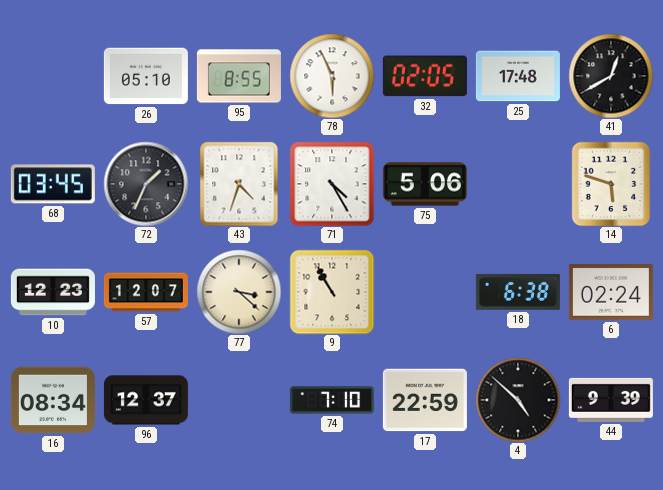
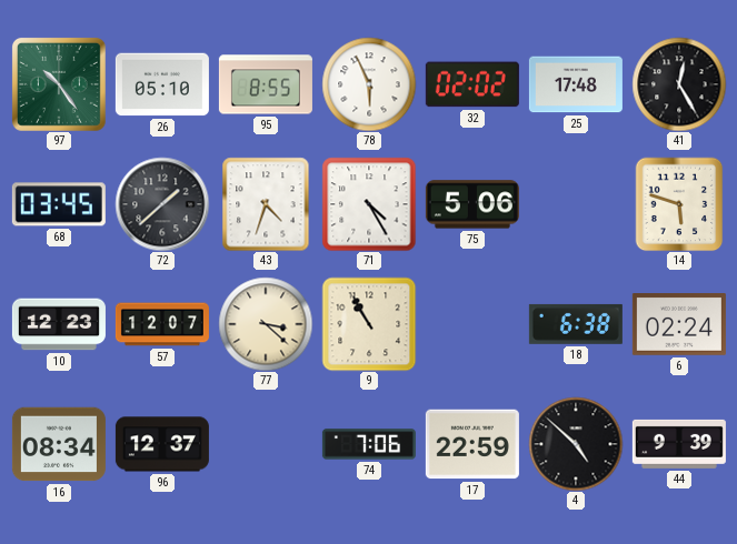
97: none -> 10:24
32: 02:05 -> 02:02
41: 12:40 -> 12:25
72: 1:34 -> 1:38
74: 7:10 -> 7:06
